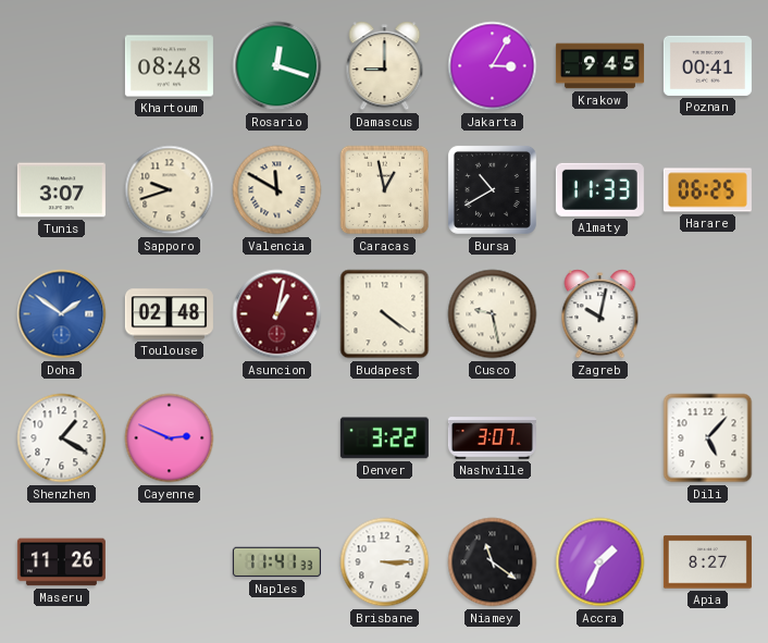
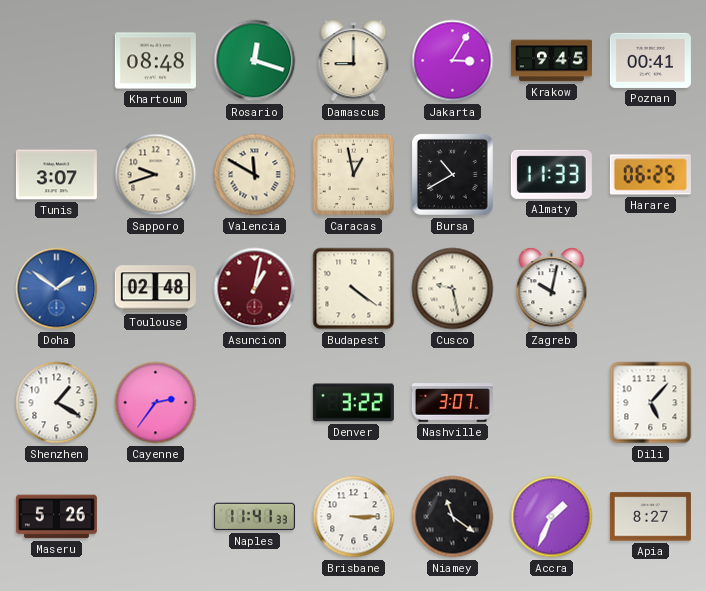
Cayenne: 2:49 -> 2:36
Maseru: 11:26 -> 5:26
